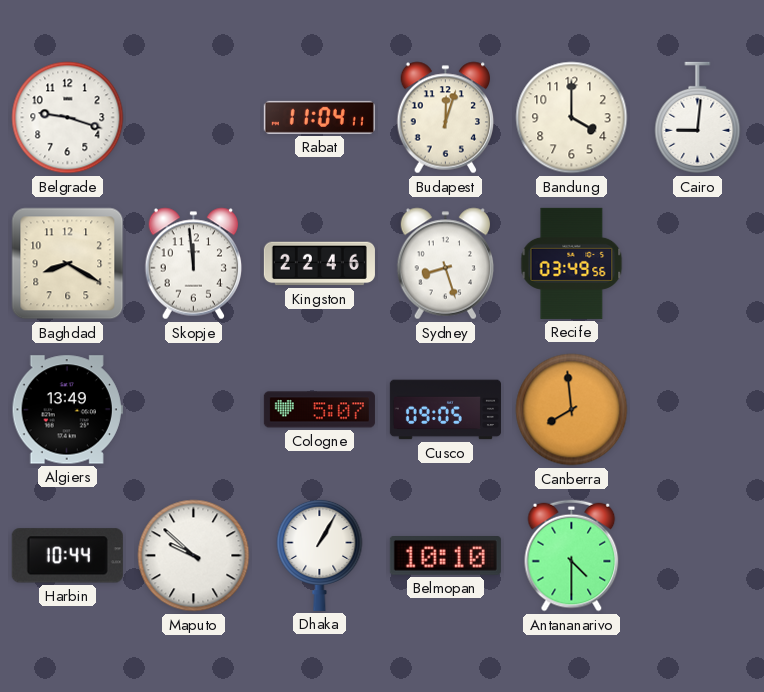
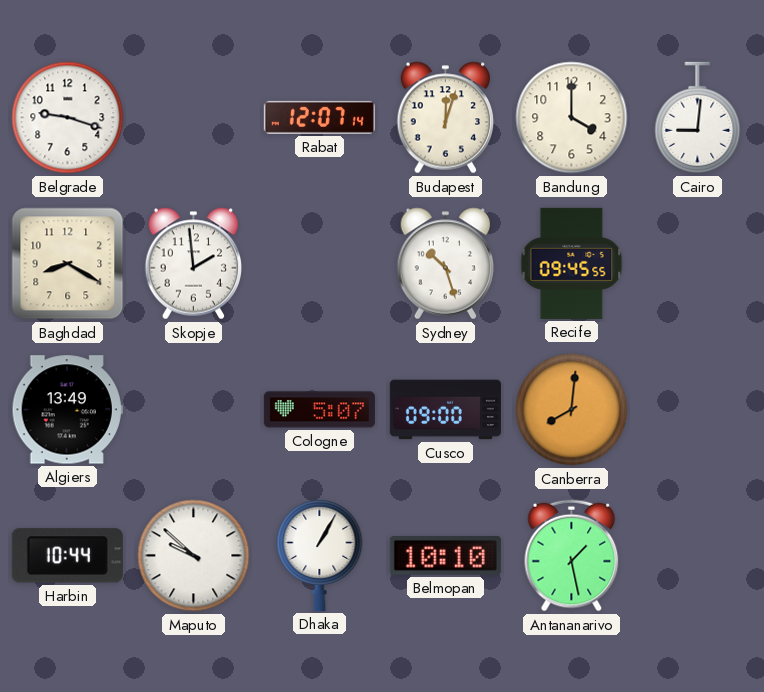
Rabat: 11:04 -> 12:07
Skopje: 11:59 -> 1:59
Kingston: 22:46 -> none
Sydney: 8:27 -> 10:27
Recife: 03:49 -> 09:45
Cusco: 09:05 -> 09:00
Canberra: 7:59 -> 8:01
Antananarivo: 4:30 -> 1:28
